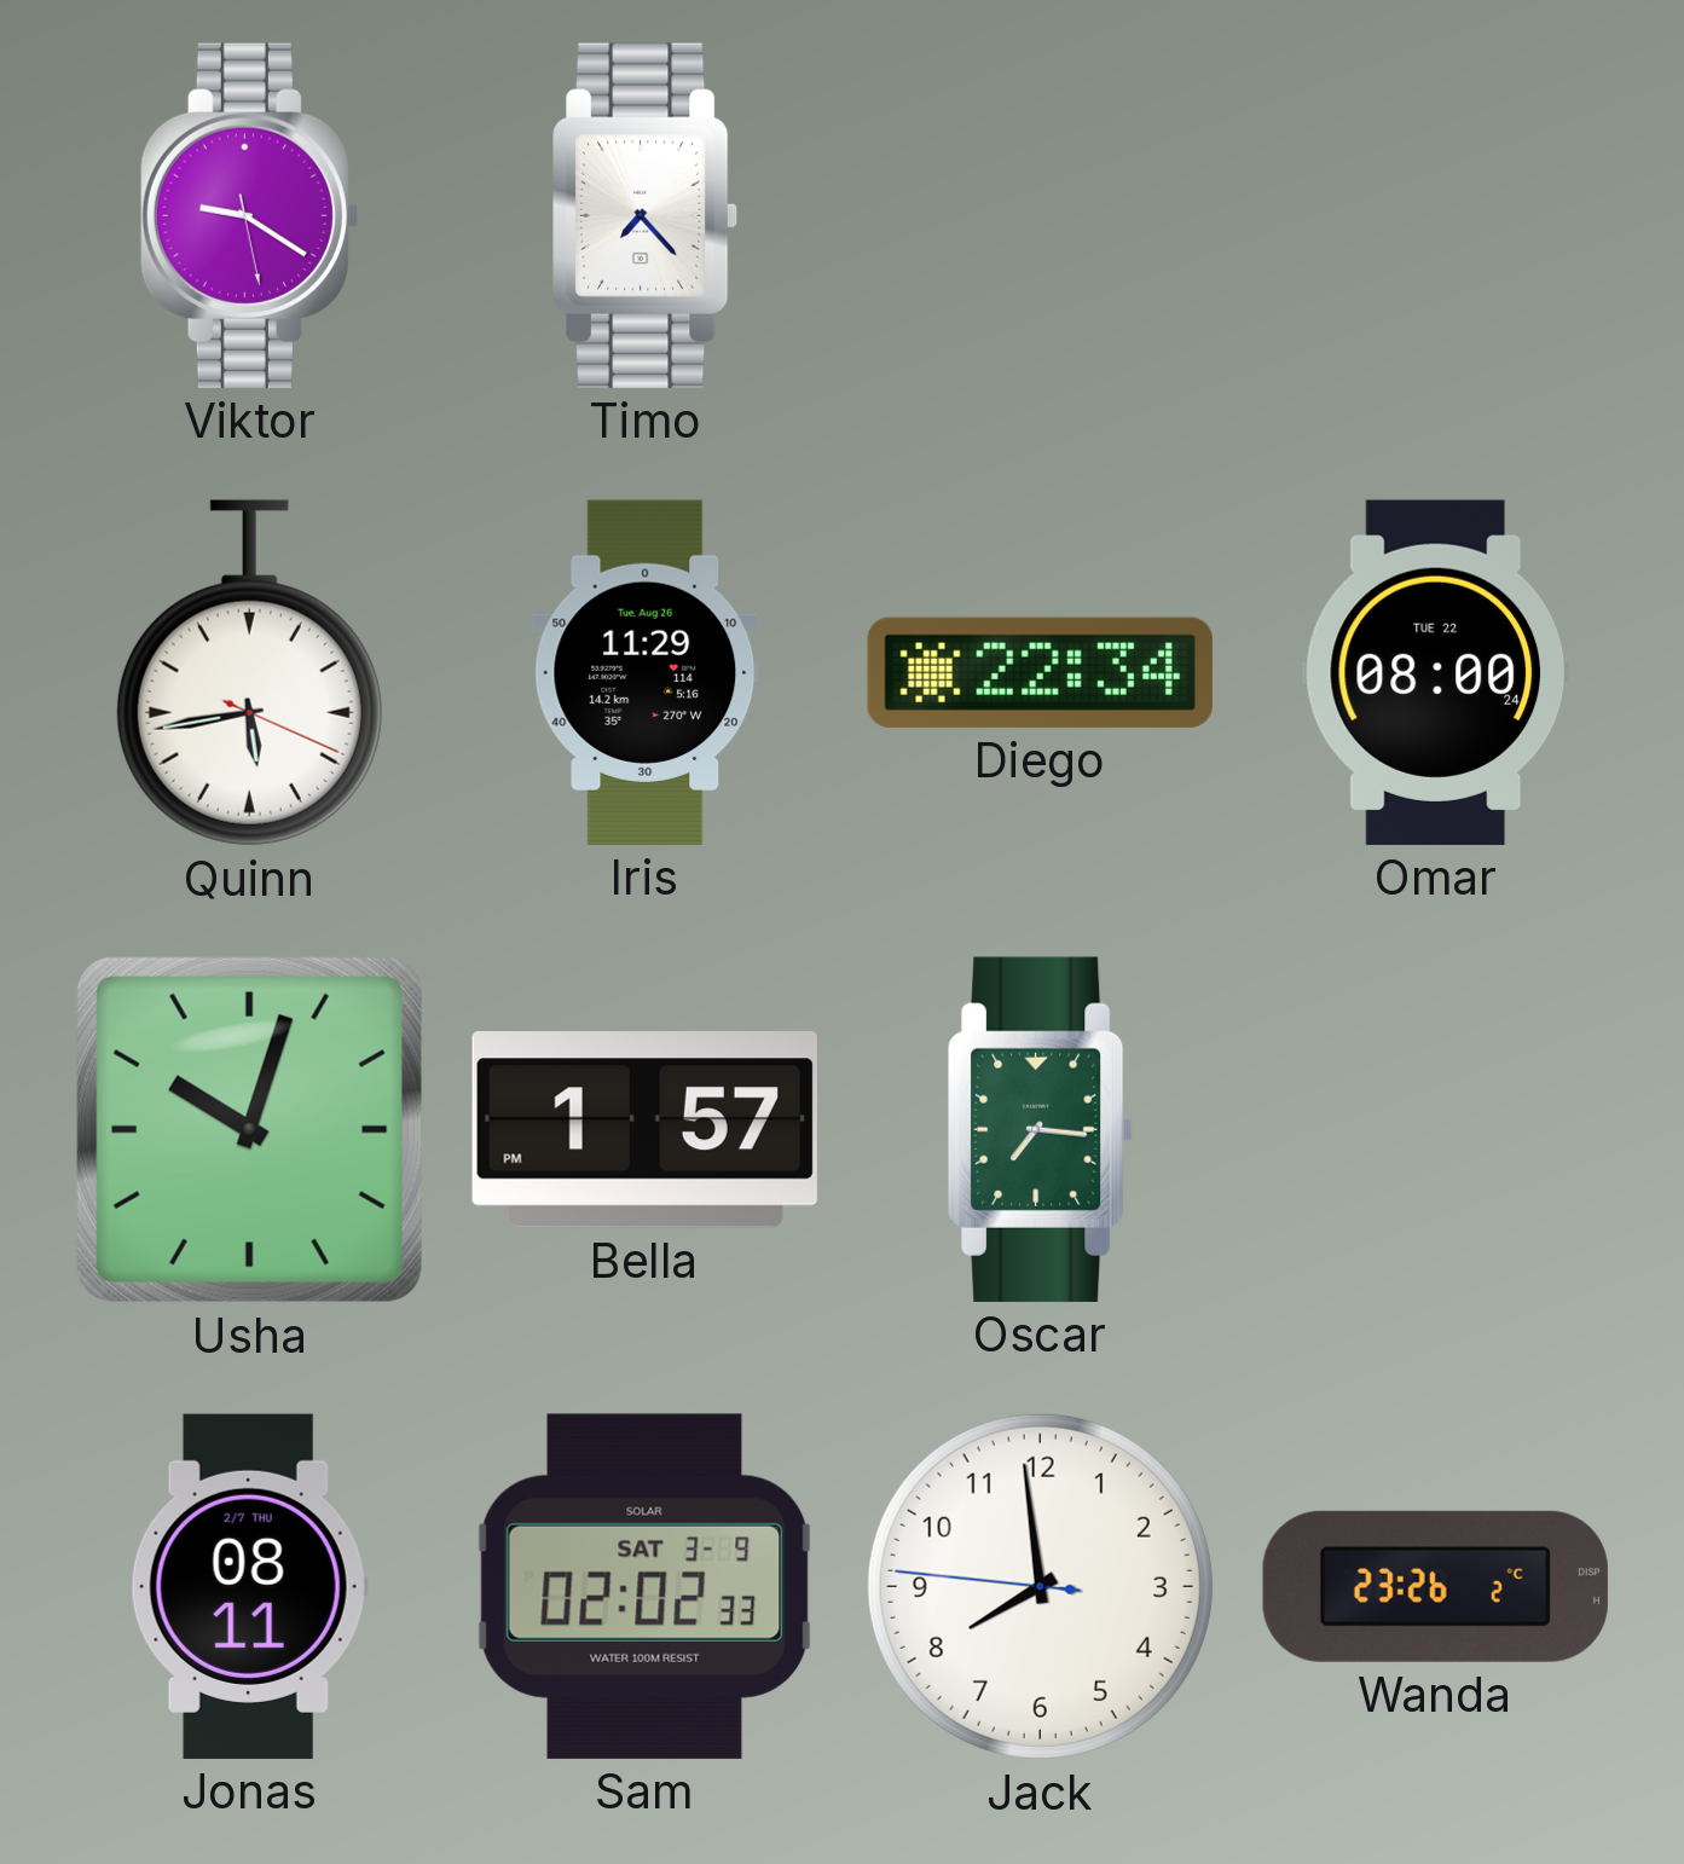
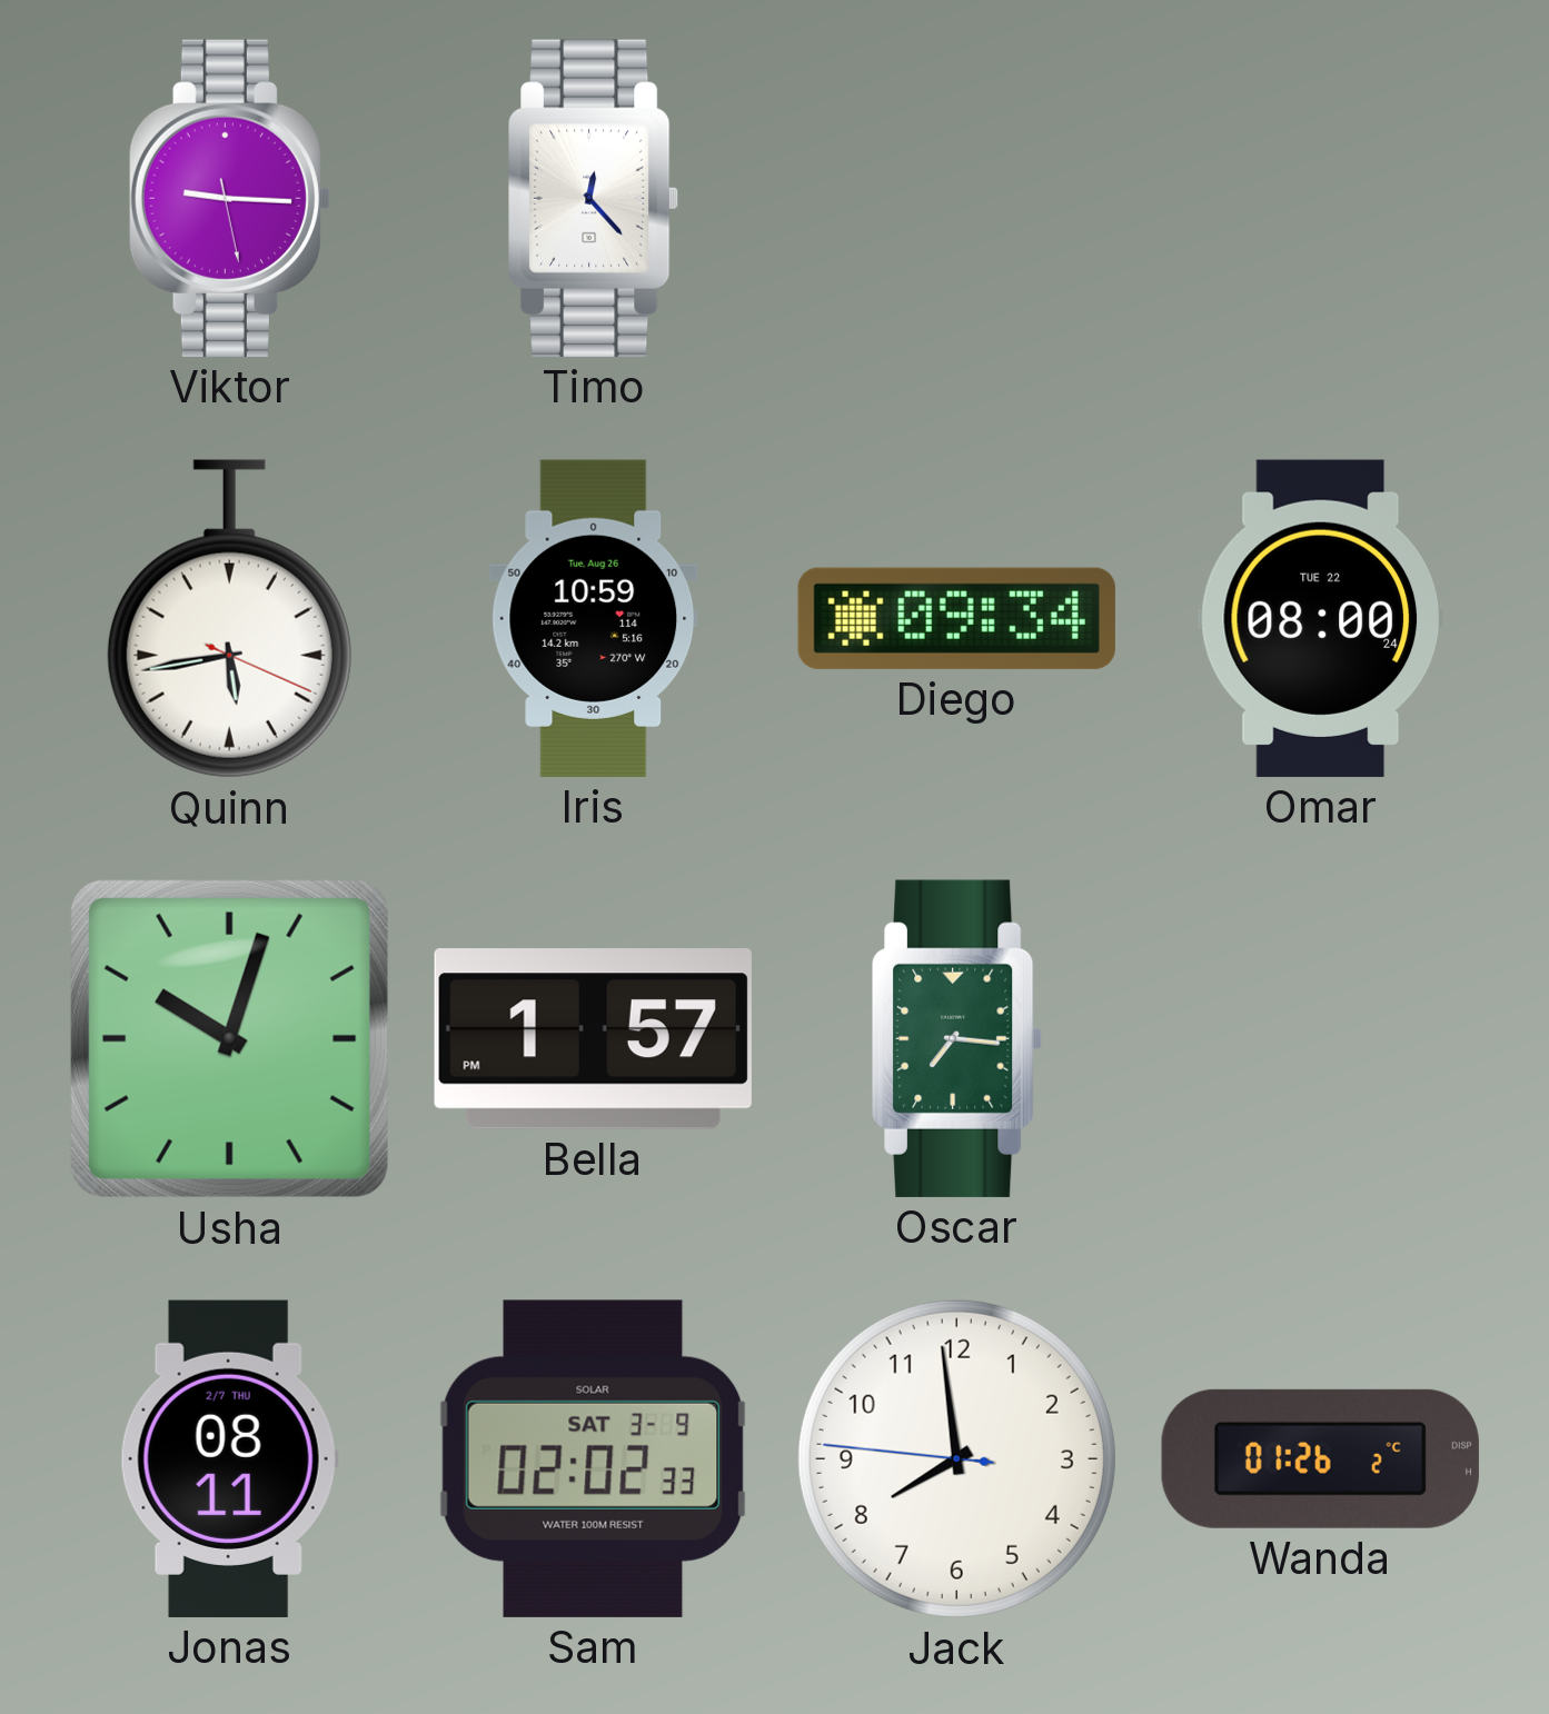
Viktor: 9:20 -> 9:15
Timo: 7:23 -> 12:23
Iris: 11:29 -> 10:59
Diego: 22:34 -> 09:34
Wanda: 23:26 -> 01:26
